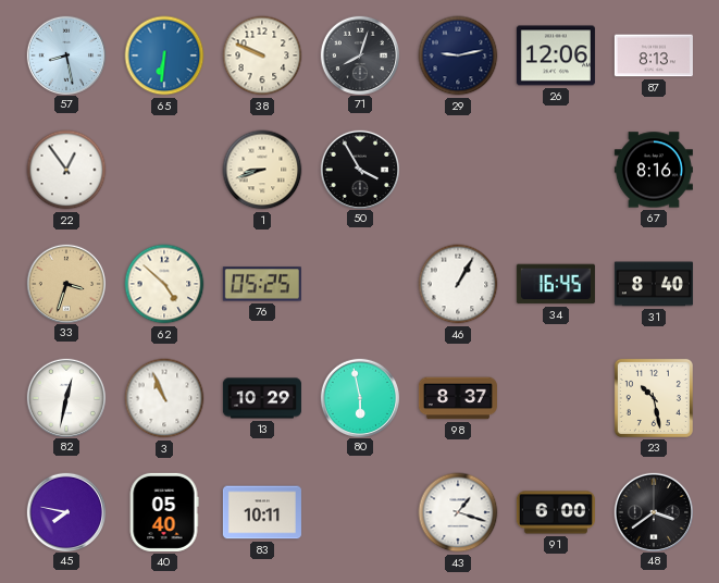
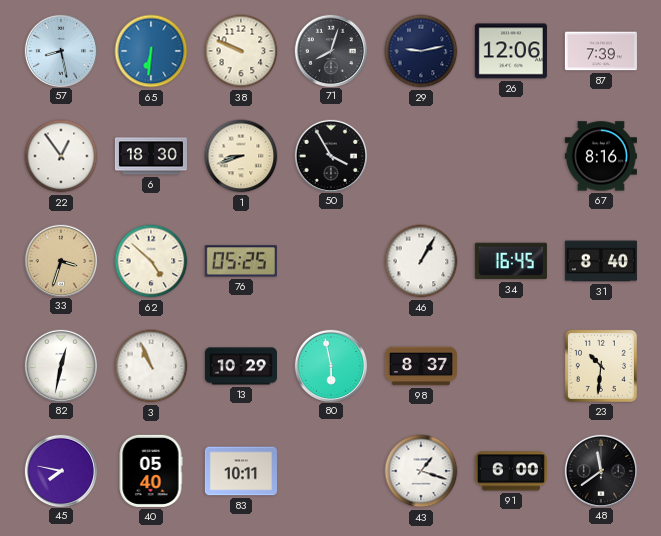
87: 8:13 -> 7:39
6: none -> 18:30
23: 10:28 -> 10:31
48: 3:39 -> 11:39
